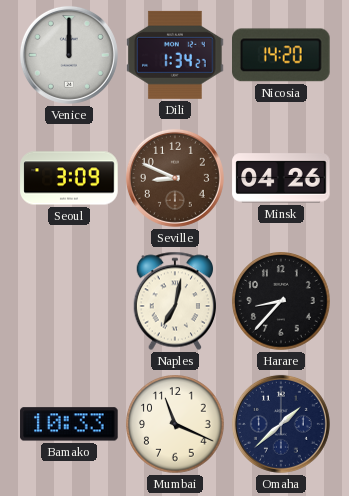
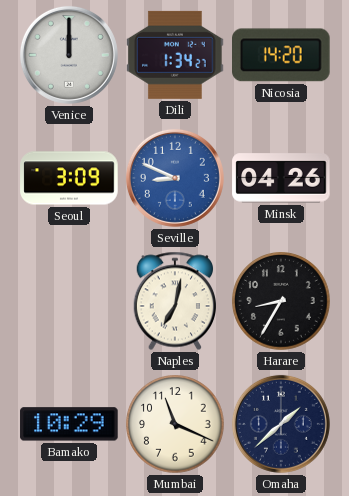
Seville dial: brown -> blue
Harare: 8:37 -> 8:35
Bamako: 10:33 -> 10:29
